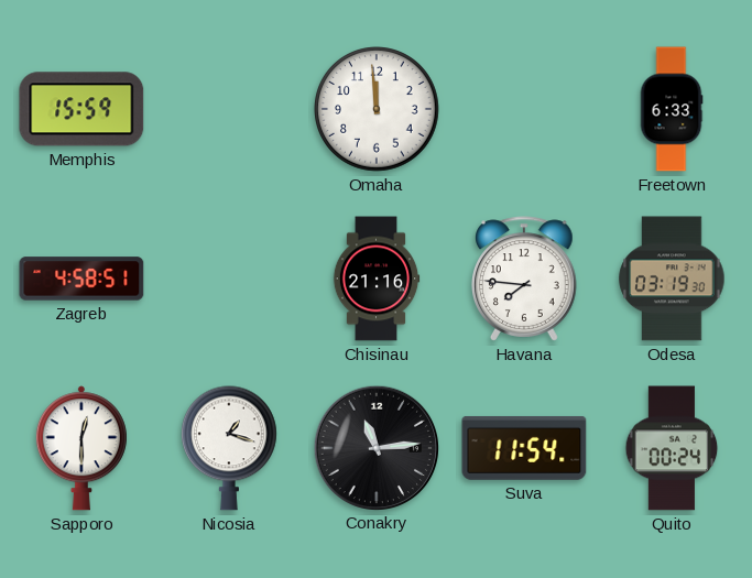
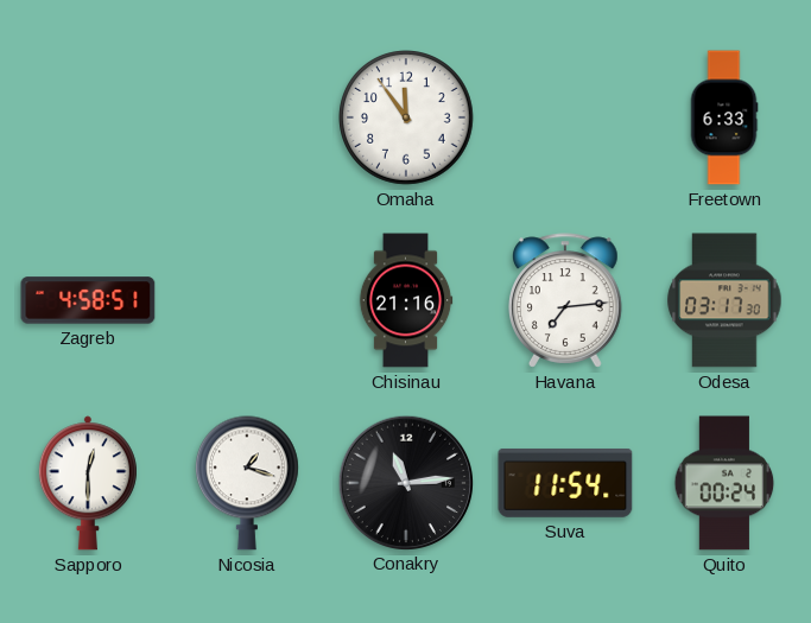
Memphis: 15:59 -> none
Omaha: 11:59 -> 11:54
Havana: 7:46 -> 7:14
Odesa: 03:19 -> 03:17
